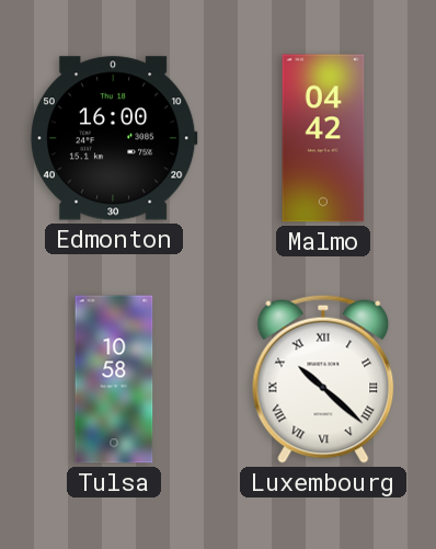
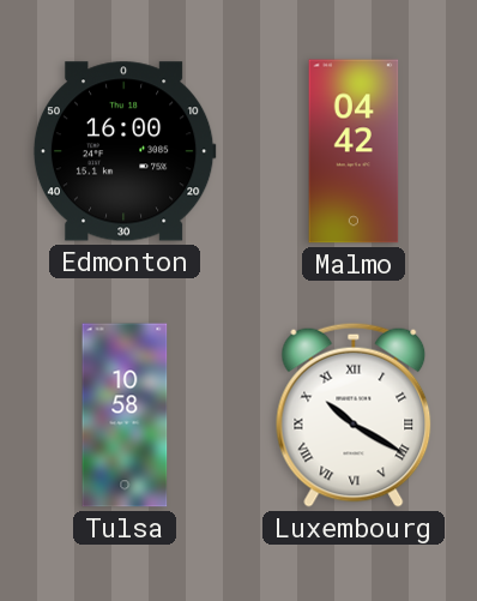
Luxembourg: 10:22 -> 10:20
